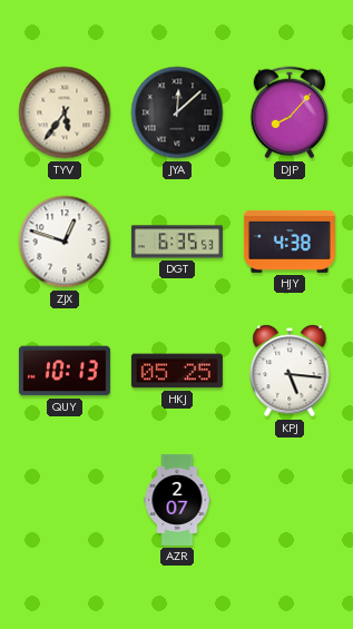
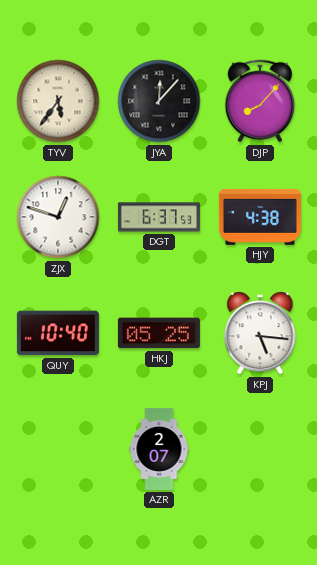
JYA: 12:08 -> 12:07
DGT: 6:35 -> 6:37
QUY: 10:13 -> 10:40
